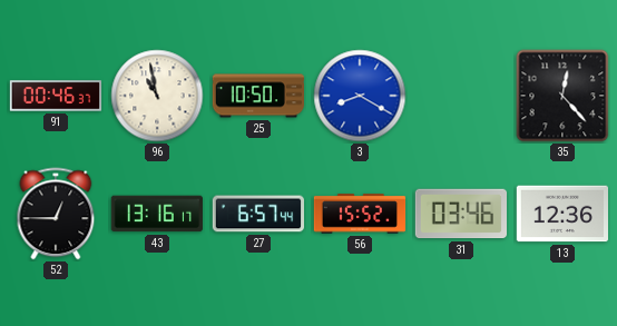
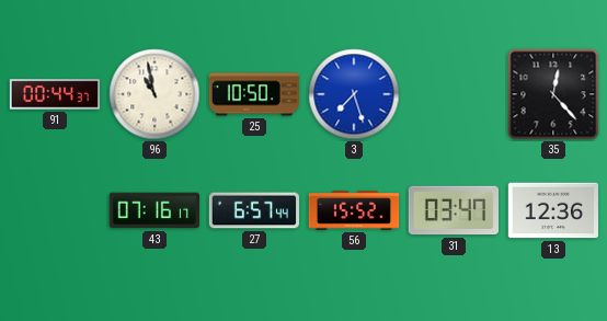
91: 00:46 -> 00:44
3: 8:20 -> 7:27
52: 12:45 -> none
43: 13:16 -> 07:16
31: 03:46 -> 03:47
